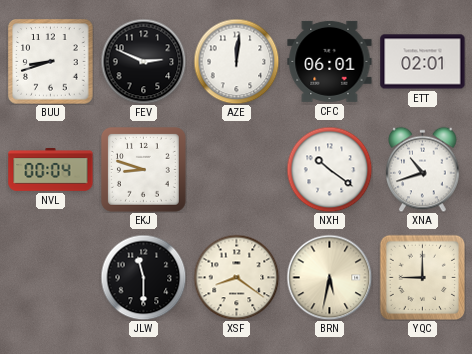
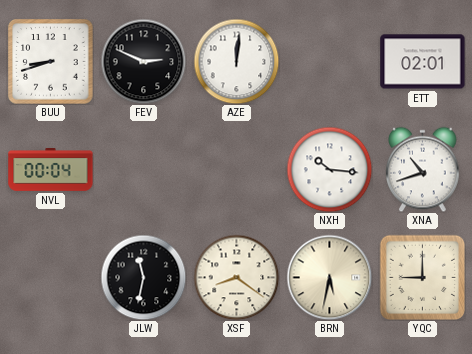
CFC: 06:01 -> none
EKJ: 8:48 -> none
NXH: 10:21 -> 10:16
JLW: 11:30 -> 11:32
